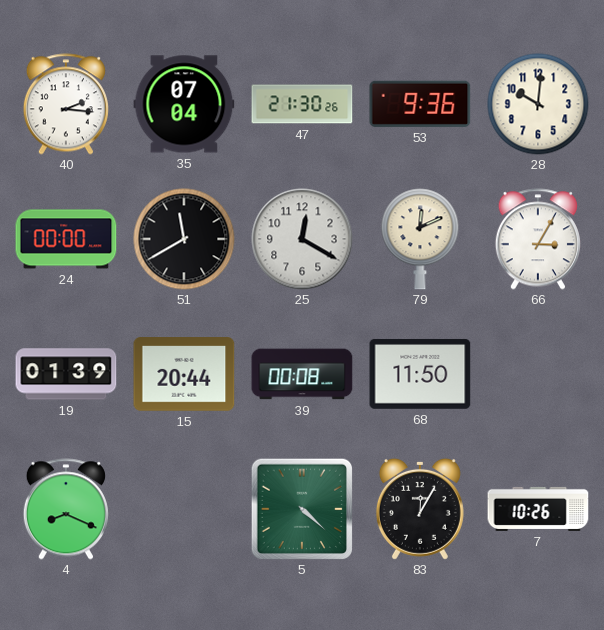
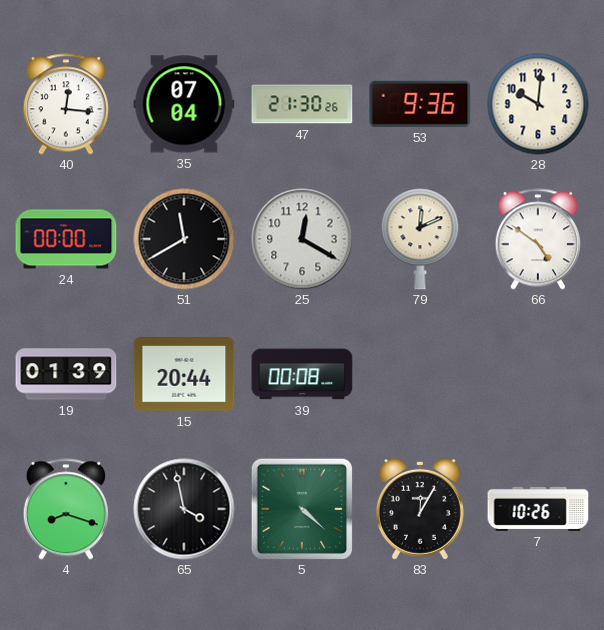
40: 2:16 -> 12:16
66: 3:05 -> 4:51
68: 11:50 -> none
4: 8:19 -> 8:18
65: none -> 3:58
